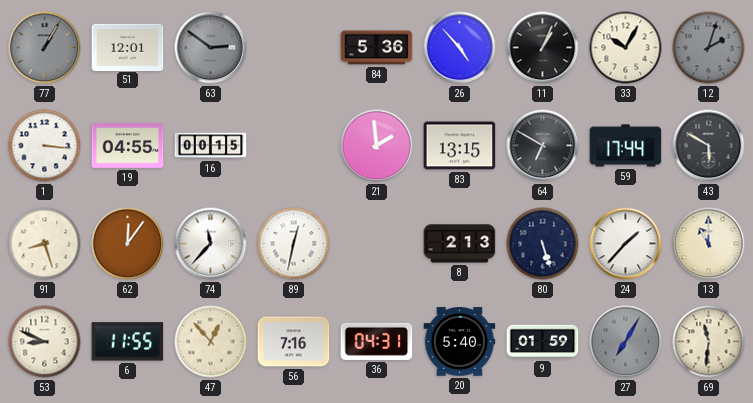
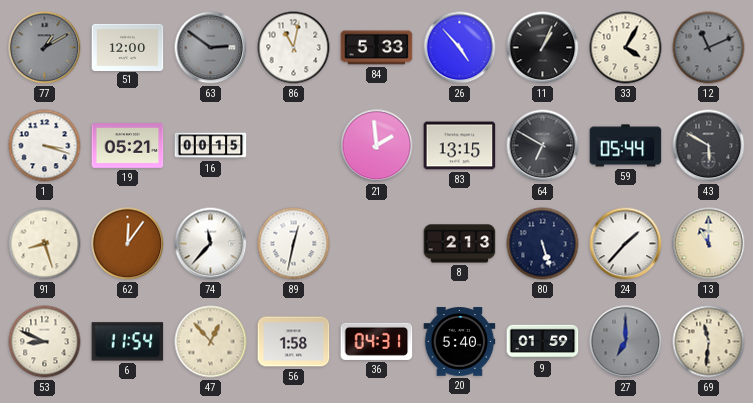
77: 1:05 -> 1:10
51: 12:01 -> 12:00
86: none -> 11:02
84: 5:36 -> 5:33
33: 10:05 -> 4:05
12: 2:03 -> 11:11
1: 3:16 -> 3:18
19: 04:55 -> 05:21
59: 17:44 -> 05:44
6: 11:55 -> 11:54
56: 7:16 -> 1:58
27: 7:05 -> 7:00
